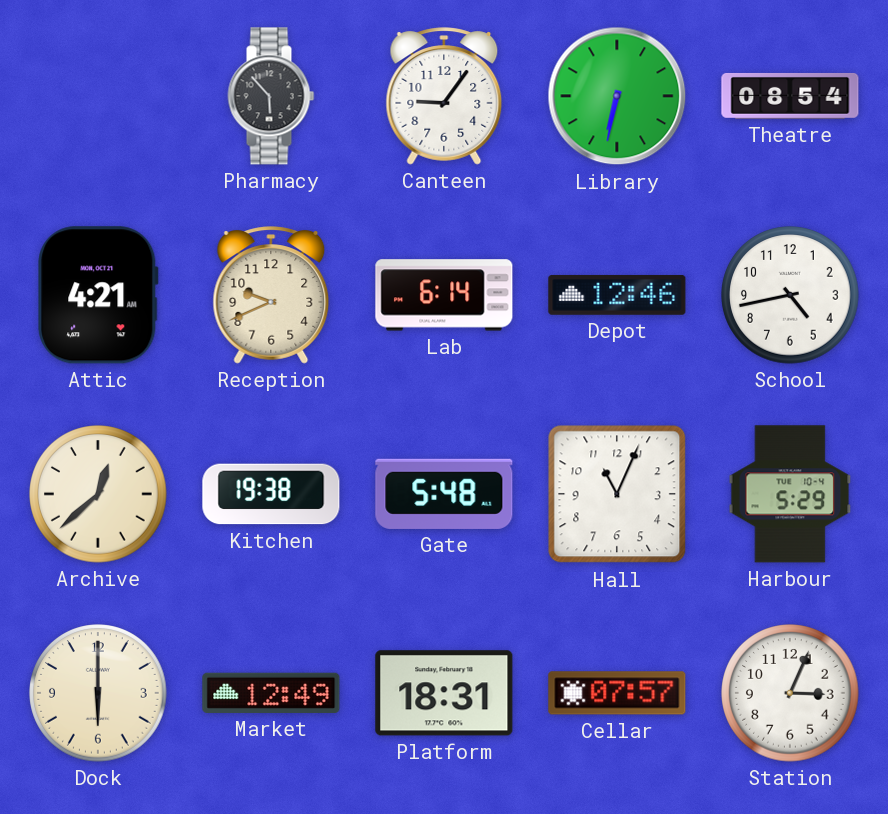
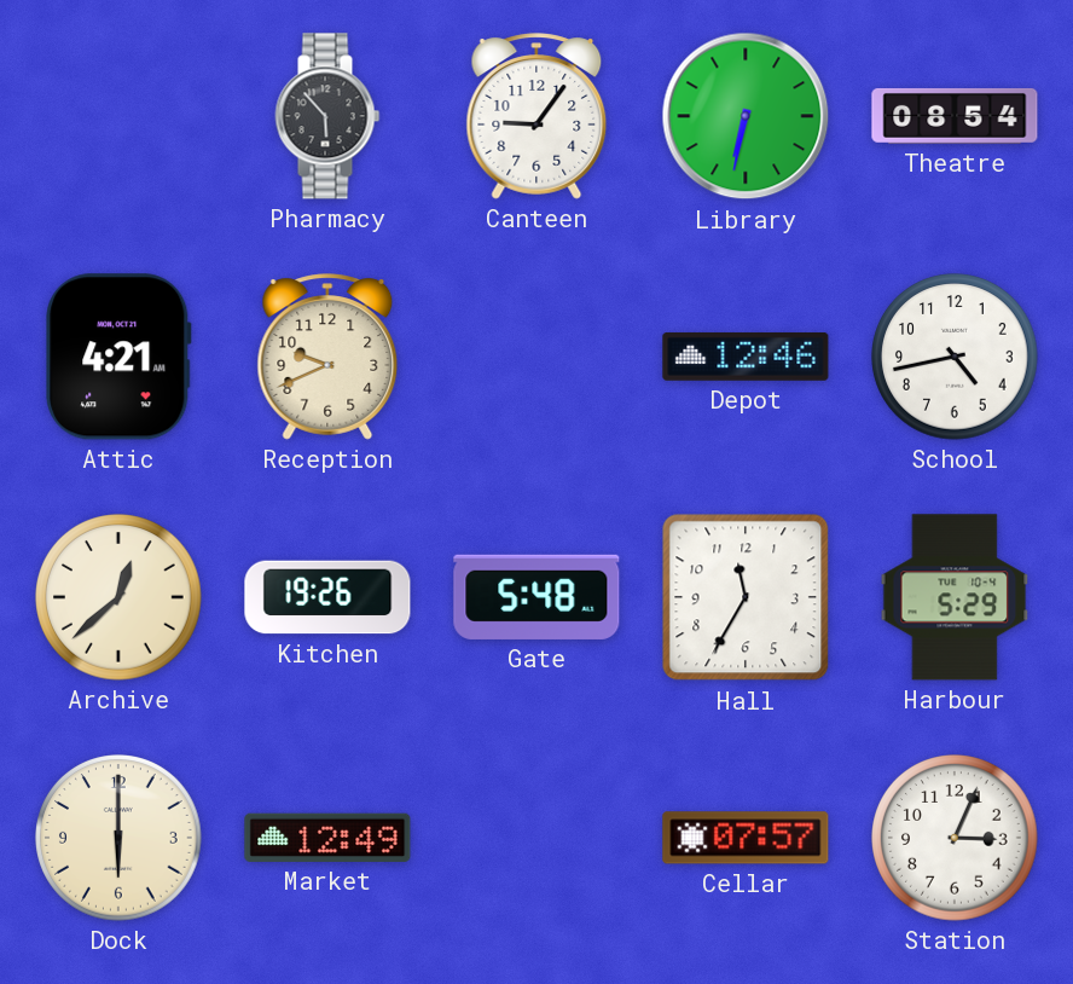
Lab: 6:14 -> none
Kitchen: 19:38 -> 19:26
Hall: 11:04 -> 11:35
Platform: 18:31 -> none
